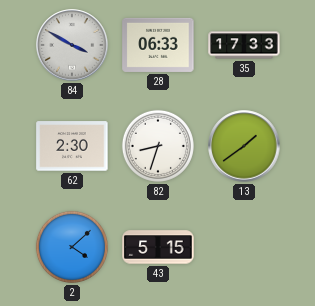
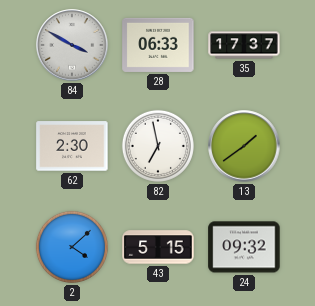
35: 17:33 -> 17:37
82: 8:33 -> 6:58
24: none -> 09:32
